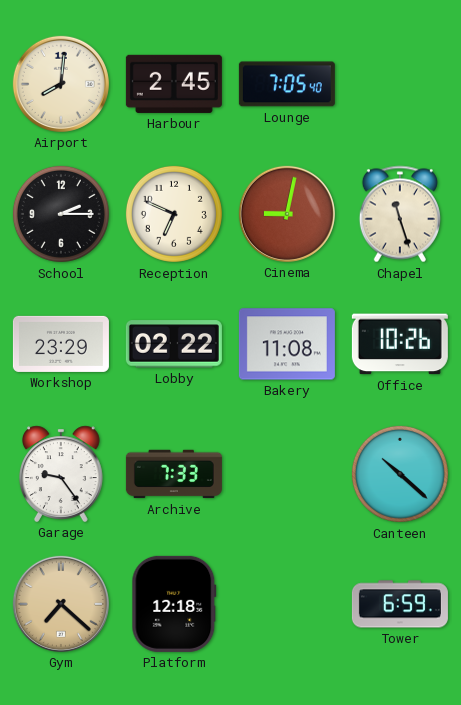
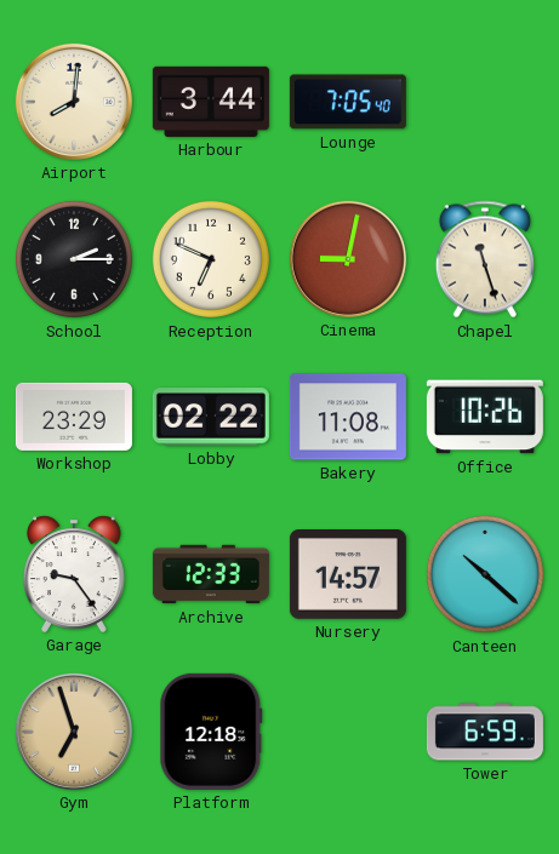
Harbour: 2:45 -> 3:44
Archive: 7:33 -> 12:33
Nursery: none -> 14:57
Gym: 7:22 -> 6:57
